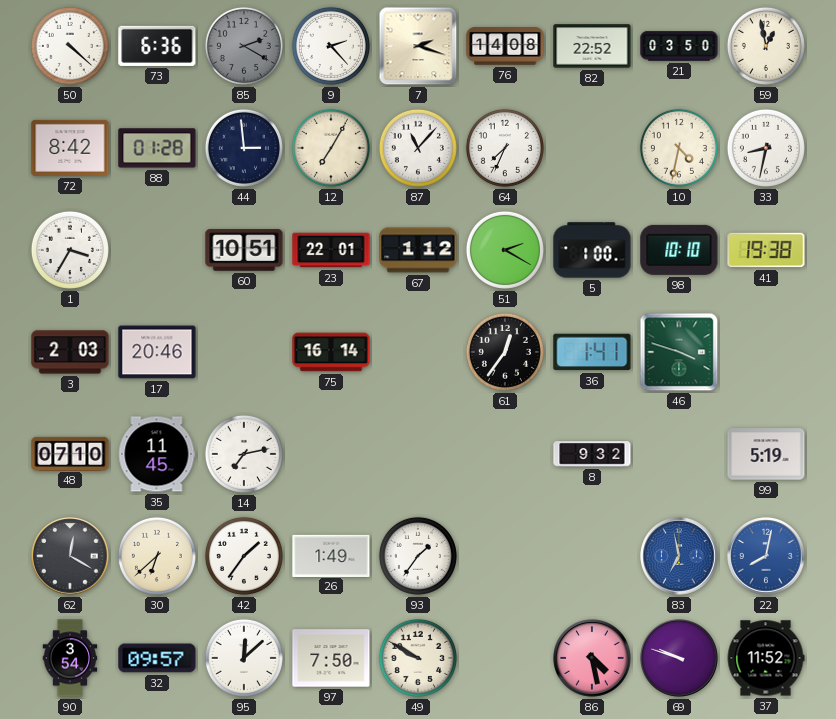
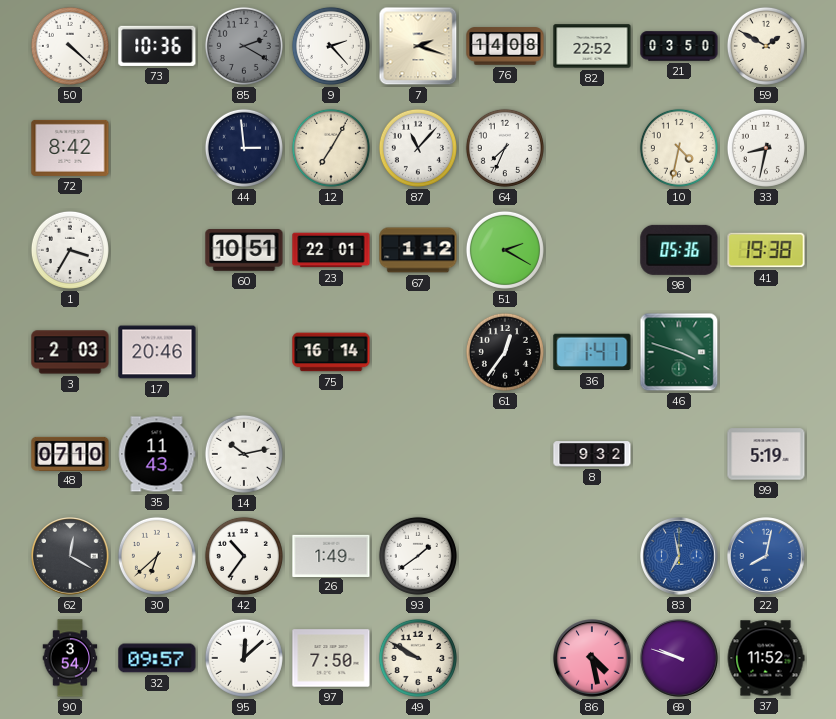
73: 6:36 -> 10:36
59: 12:58 -> 1:50
88: 01:28 -> none
5: 1:00 -> none
98: 10:10 -> 05:36
35: 11:45 -> 11:43
14: 7:13 -> 10:13
42: 1:36 -> 10:36
93: 1:36 -> 1:39
